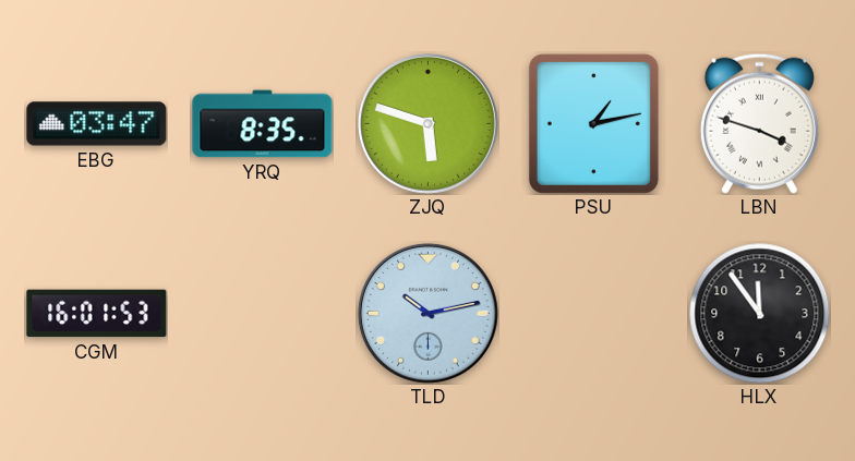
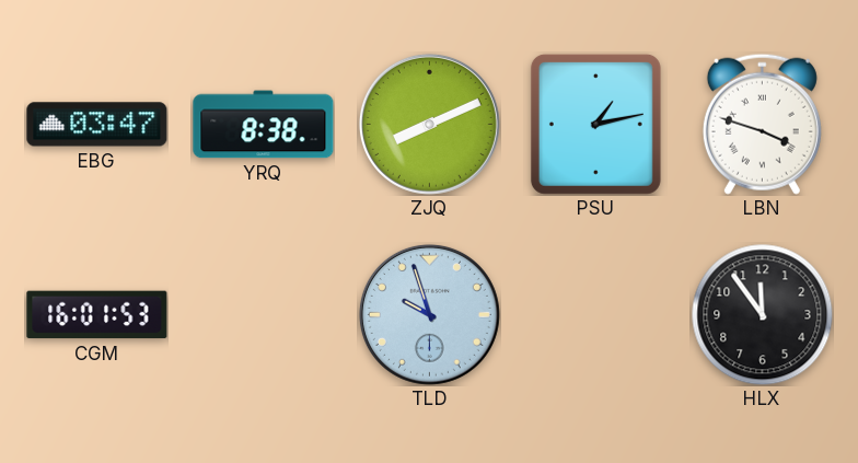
YRQ: 8:35 -> 8:38
ZJQ: 5:48 -> 8:11
TLD: 10:13 -> 9:57
